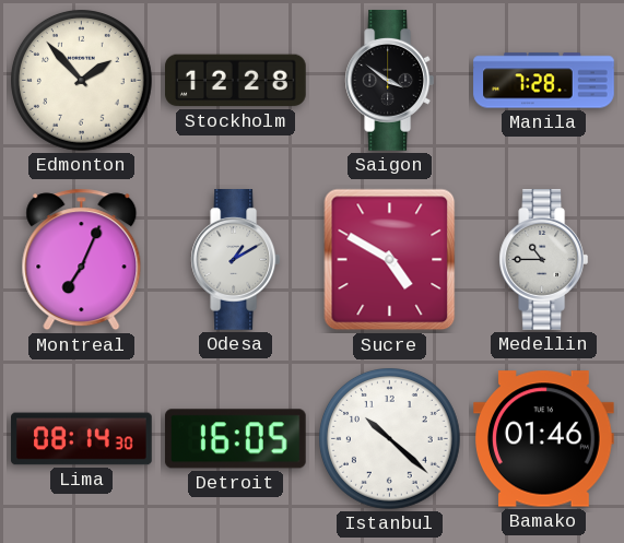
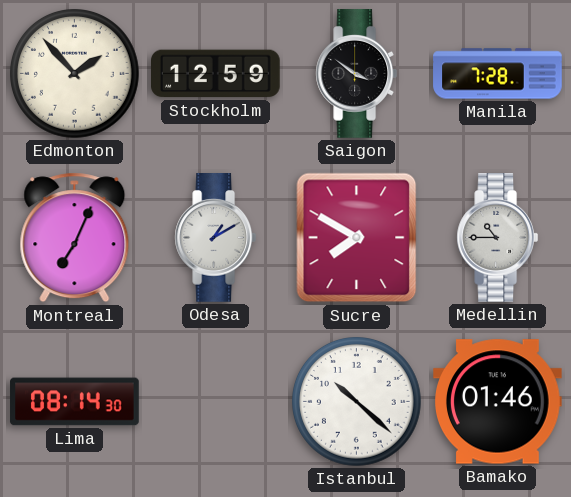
Stockholm: 12:28 -> 12:59
Sucre: 4:50 -> 7:50
Detroit: 16:05 -> none
